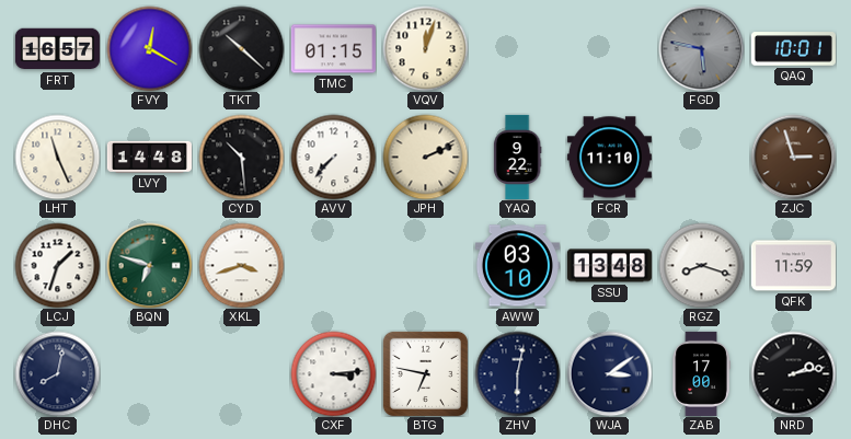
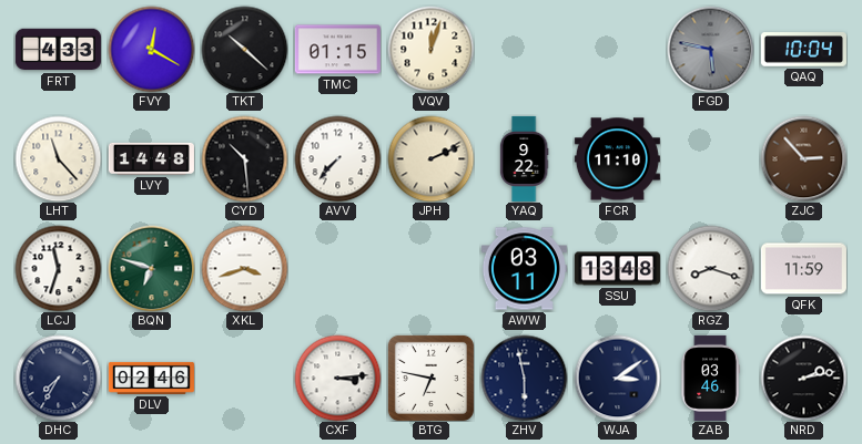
FRT: 16:57 -> 4:33
QAQ: 10:01 -> 10:04
LHT: 11:26 -> 11:23
ZJC: 2:57 -> 2:53
LCJ: 1:33 -> 11:33
AWW: 03:10 -> 03:11
DHC: 8:02 -> 7:35
DLV: none -> 02:46
ZHV: 6:02 -> 5:58
ZAB: 17:00 -> 03:46
